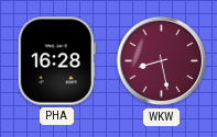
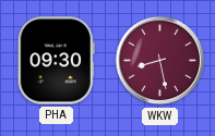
PHA: 16:28 -> 09:30
